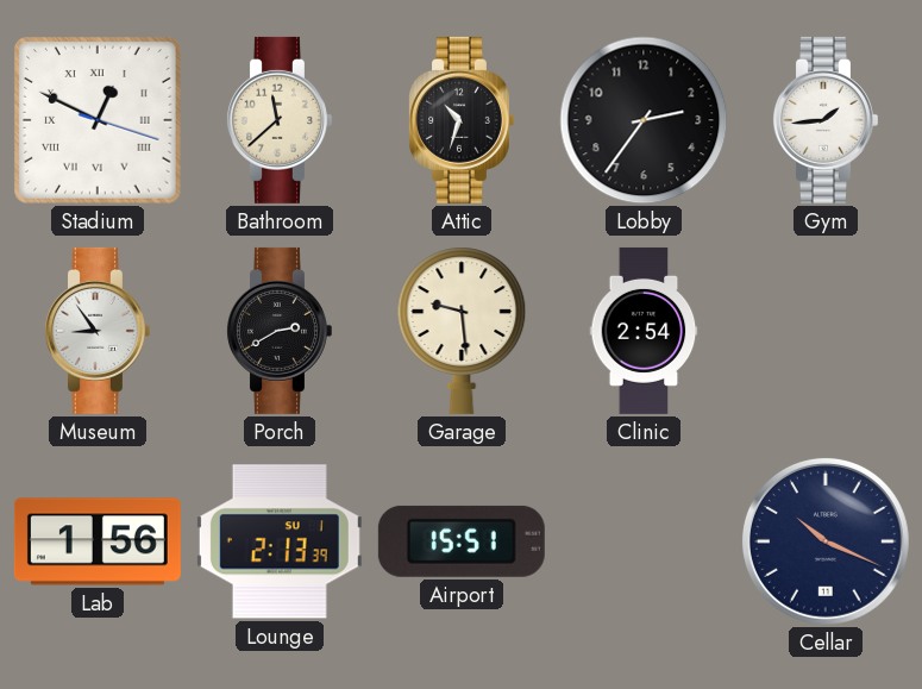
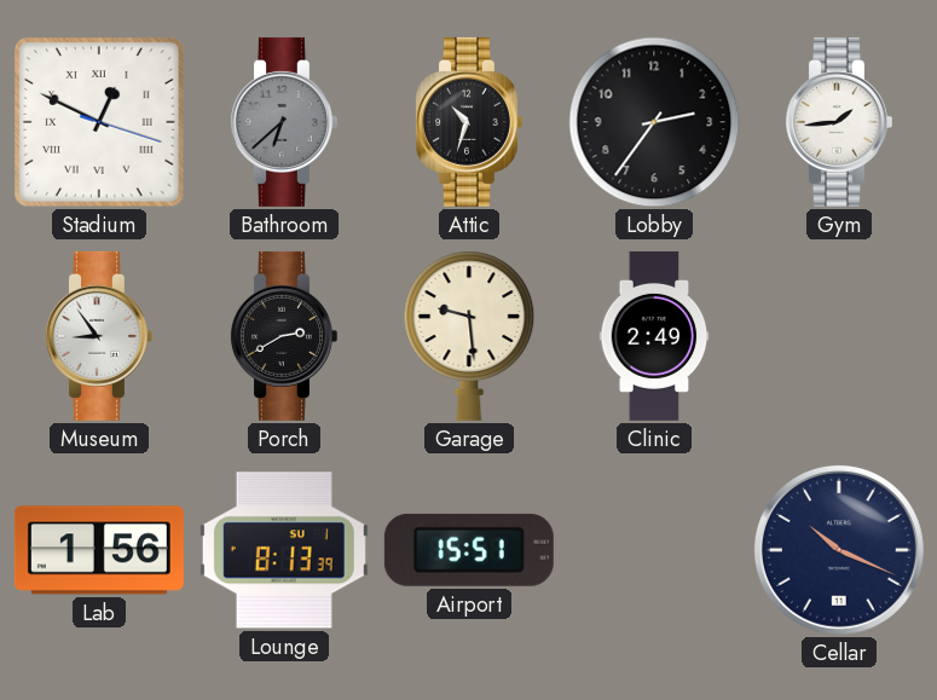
Bathroom: 11:38 -> 6:38
Bathroom dial: cream -> grey
Clinic: 2:54 -> 2:49
Lounge: 2:13 -> 8:13
